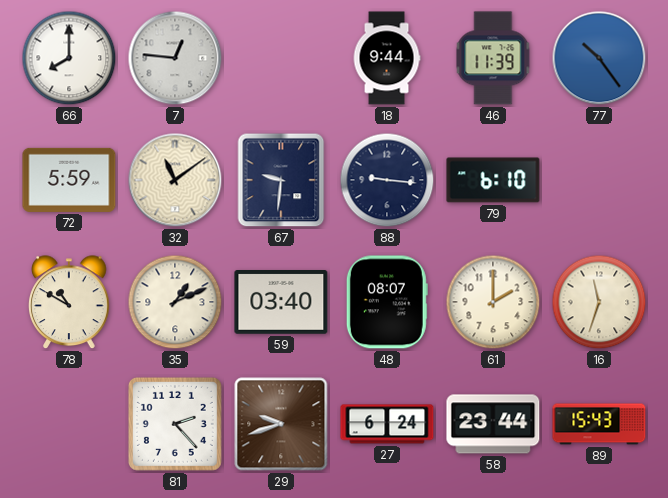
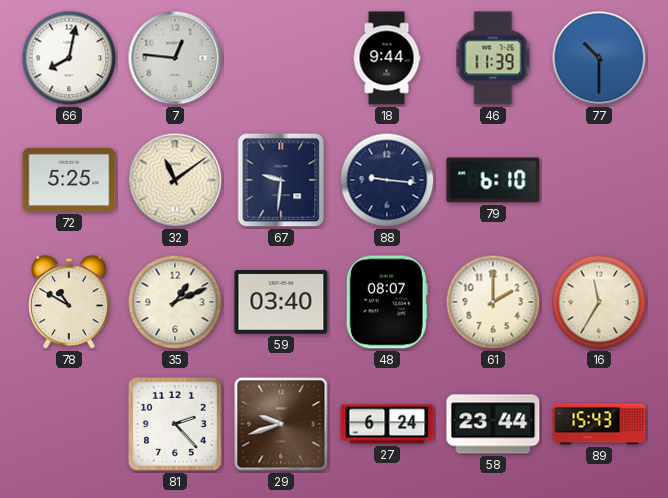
66: 8:00 -> 8:02
77: 10:24 -> 10:30
72: 5:59 -> 5:25
16: 11:33 -> 11:35
